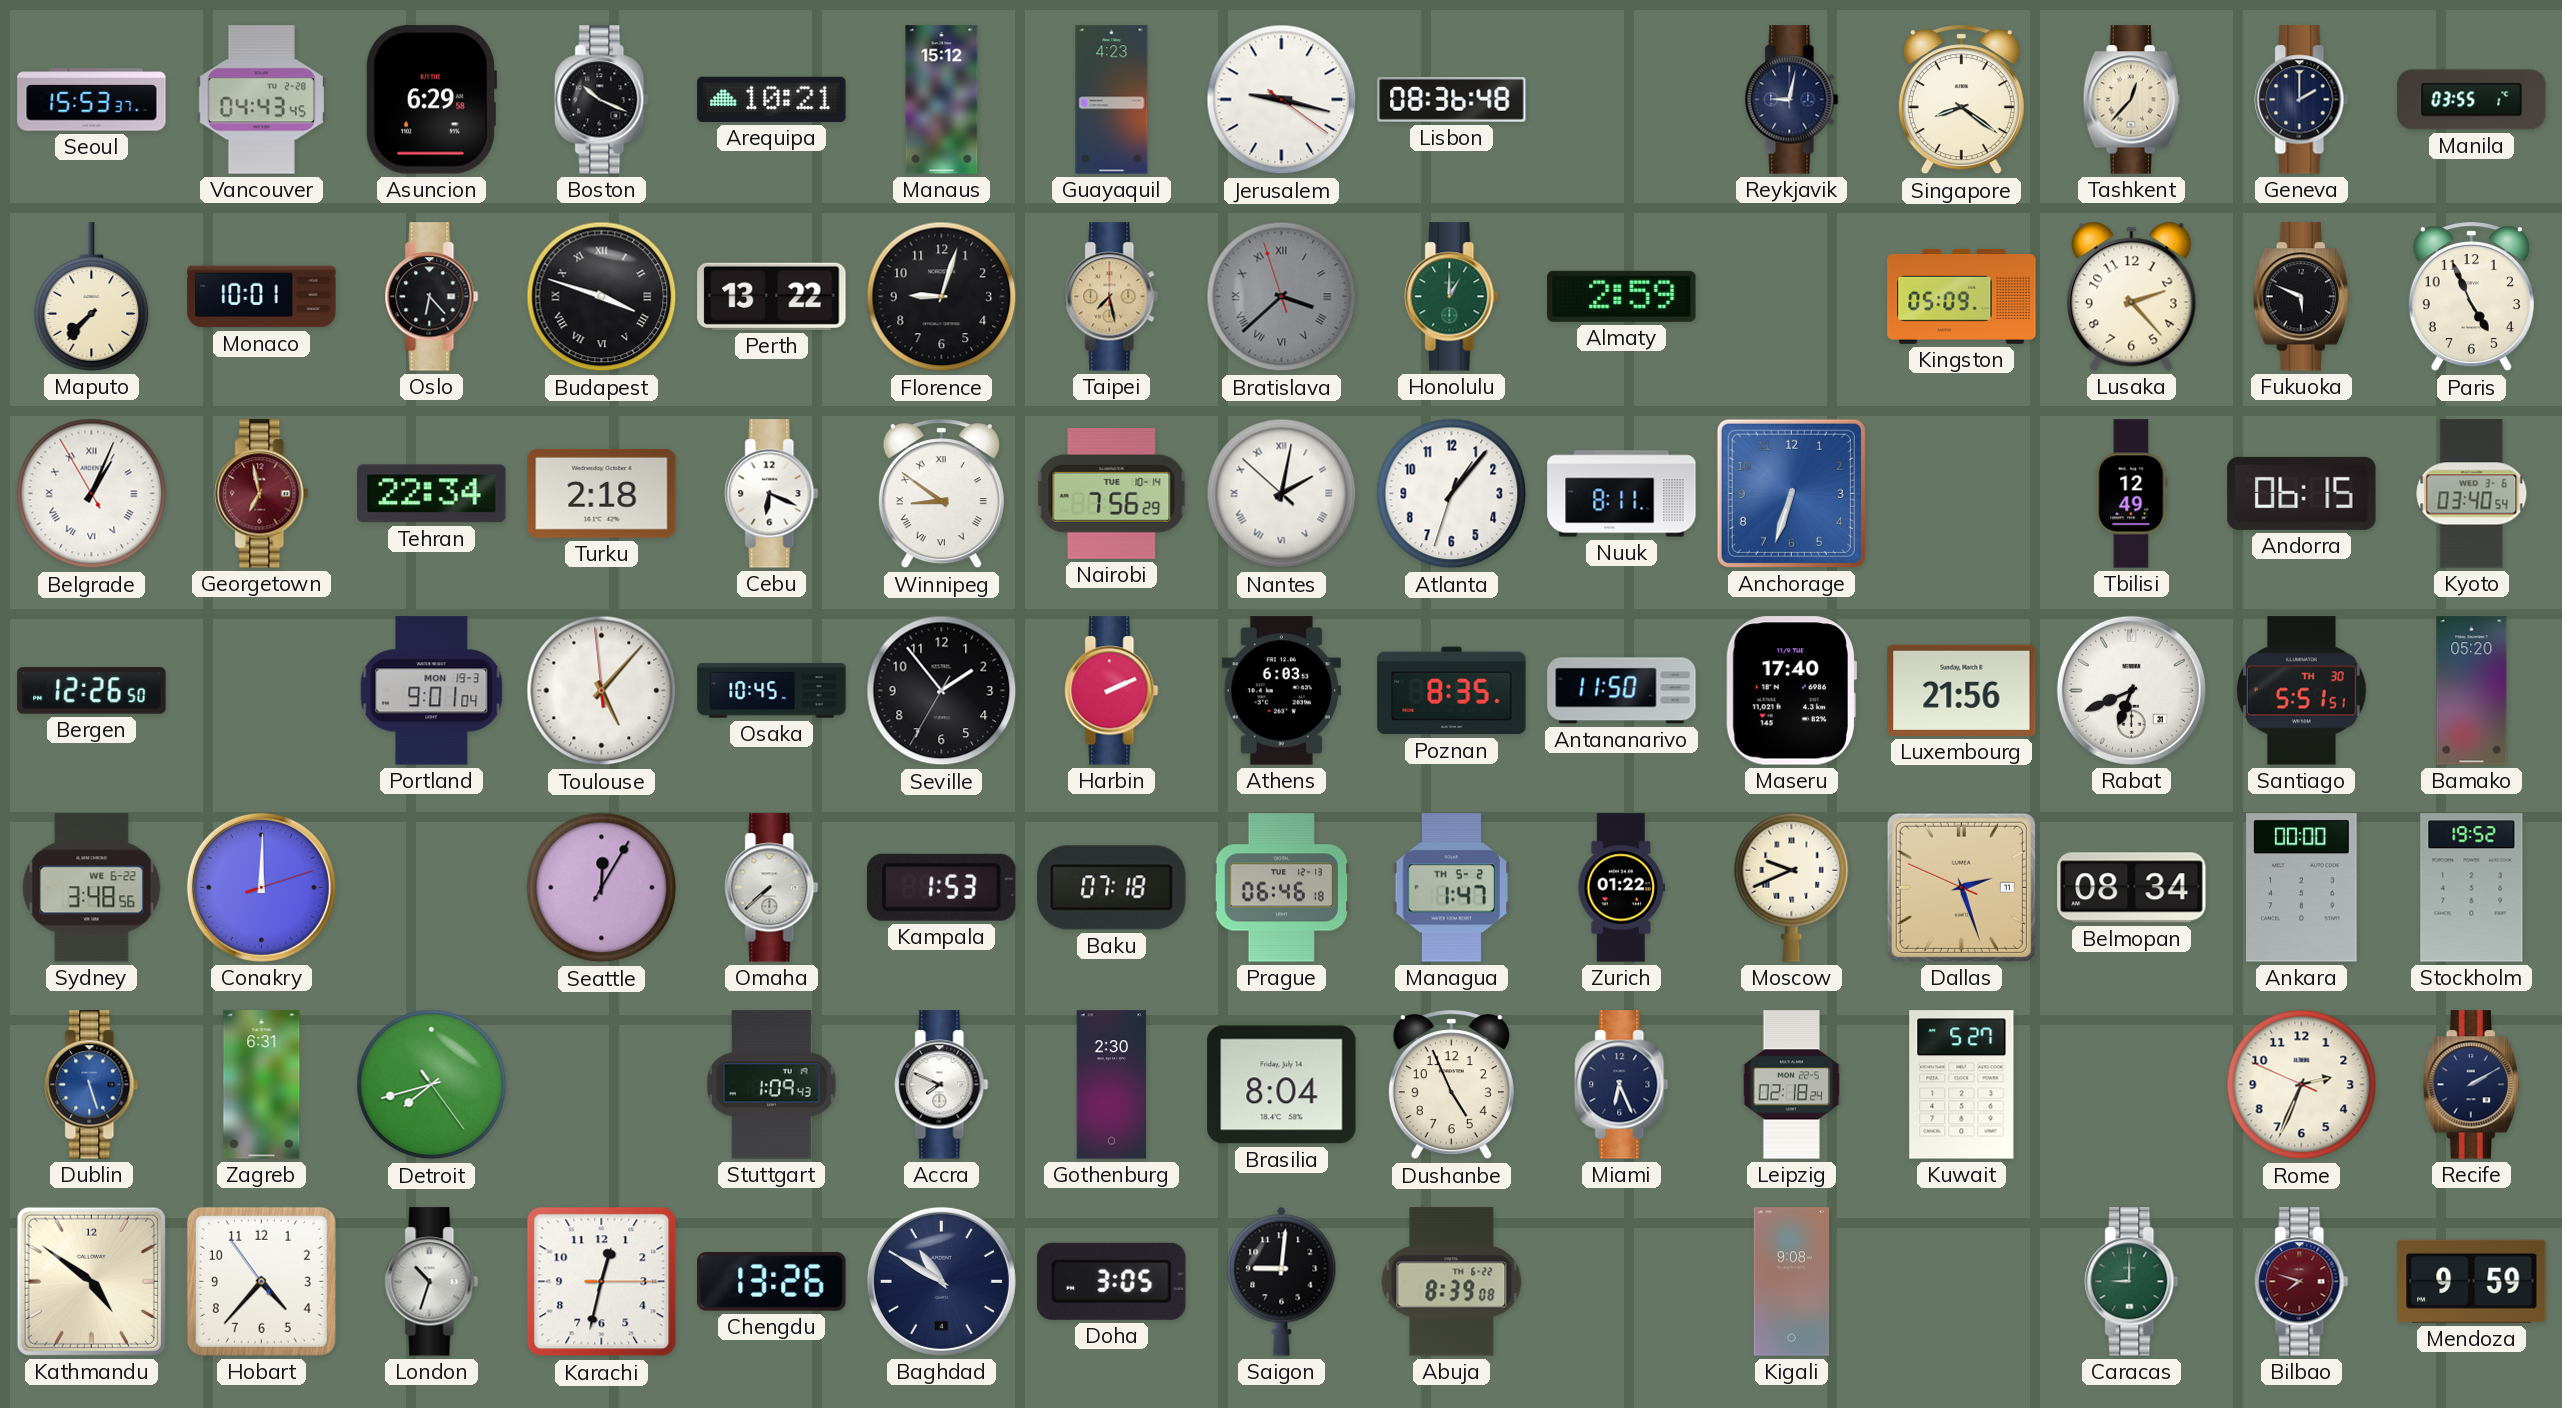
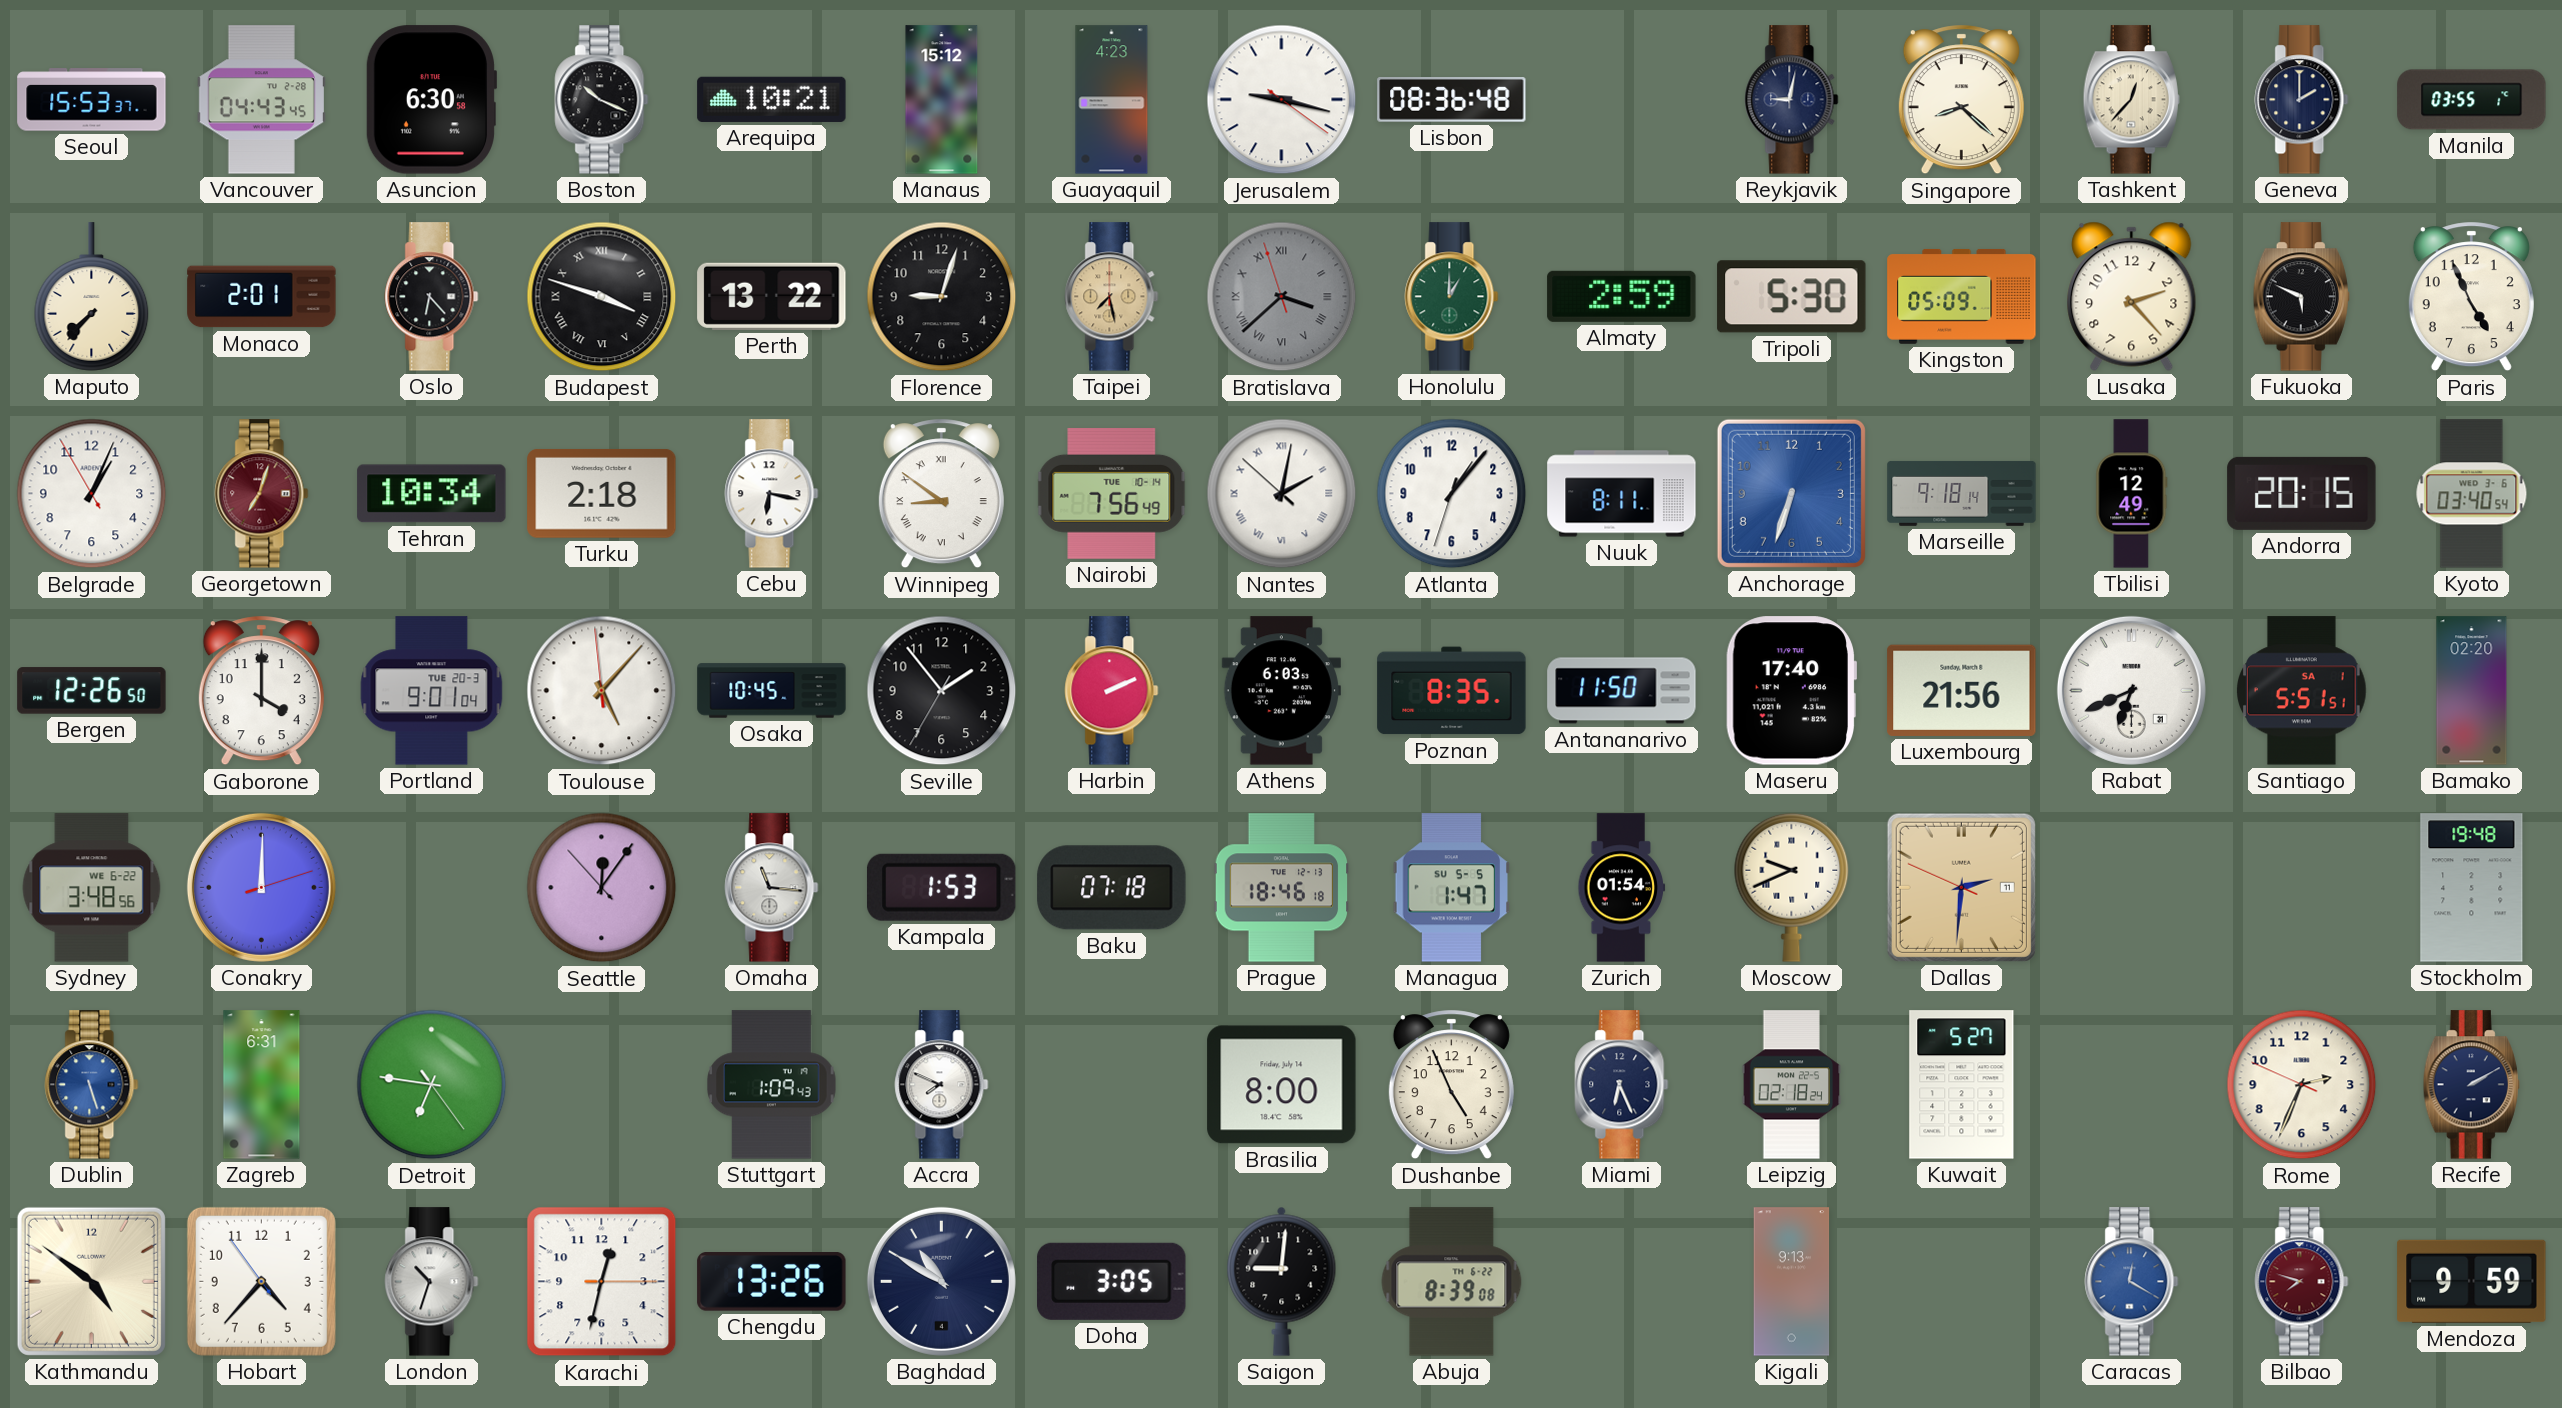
Asuncion: 6:29 -> 6:30
Singapore: 8:21 -> 8:22
Monaco: 10:01 -> 2:01
Tripoli: none -> 5:30
Belgrade numerals: Roman -> Arabic
Georgetown: 6:58 -> 7:03
Tehran: 22:34 -> 10:34
Cebu: 6:19 -> 6:17
Nairobi: 7:56:29 -> 7:56:49
Marseille: none -> 9:18
Andorra: 06:15 -> 20:15
Gaborone: none -> 4:00
Portland date: MON 19-3 -> TUE 20-3
Santiago date: TH 30 -> SA 1
Bamako: 05:20 -> 02:20
Seattle: 12:05:05 -> 12:05:53
Omaha: 7:38 -> 11:16
Prague: 06:46 -> 18:46
Managua date: TH 5-2 -> SU 5-5
Zurich: 01:22 -> 01:54
Dallas: 2:26 -> 2:30
Belmopan: 08:34 -> none
Ankara: 00:00 -> none
Stockholm: 19:52 -> 19:48
Detroit: 7:42 -> 6:46
Gothenburg: 2:30 -> none
Brasilia: 8:04 -> 8:00
Kigali: 9:08 -> 9:13
Caracas: 9:00 -> 12:20
Caracas dial: green -> blue
